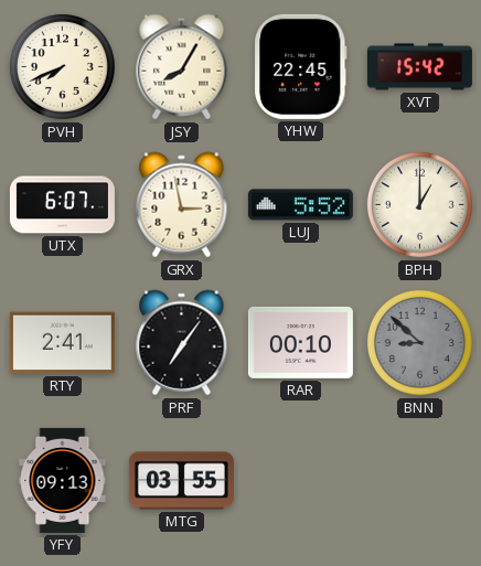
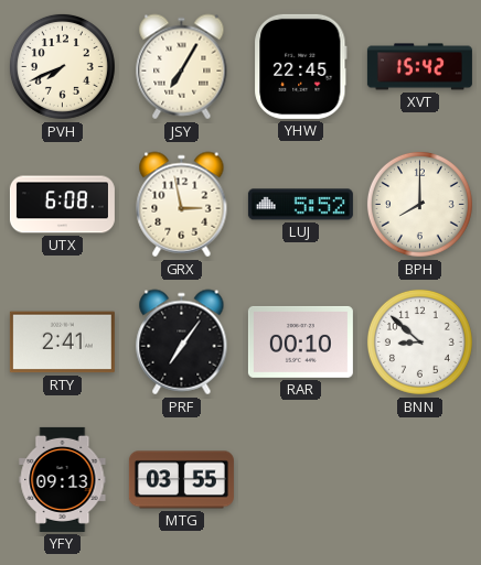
JSY: 8:05 -> 7:05
UTX: 6:07 -> 6:08
BPH: 1:00 -> 8:00
BNN dial: grey -> white
